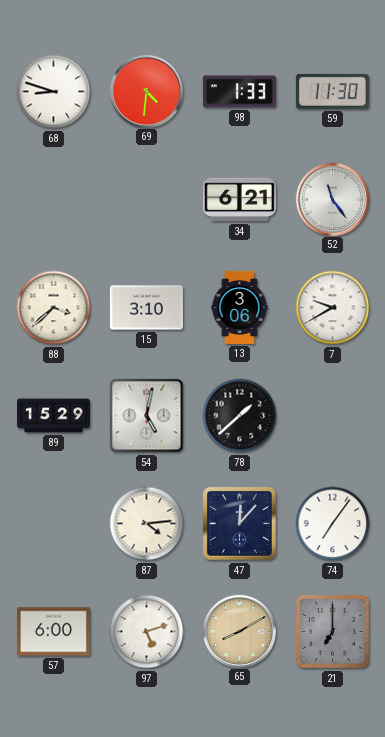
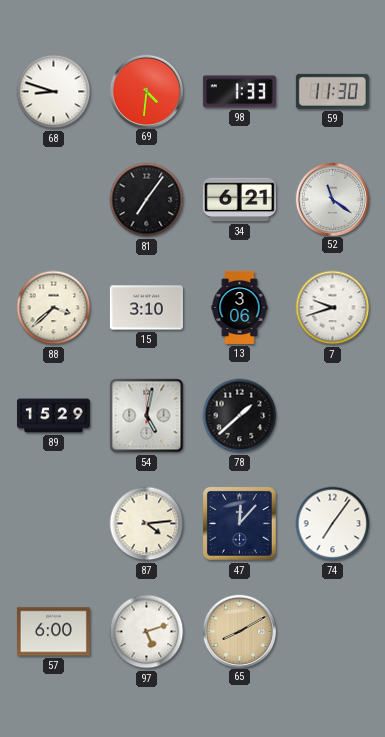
81: none -> 7:06
52: 11:24 -> 11:21
7: 9:40 -> 9:42
21: 7:00 -> none
